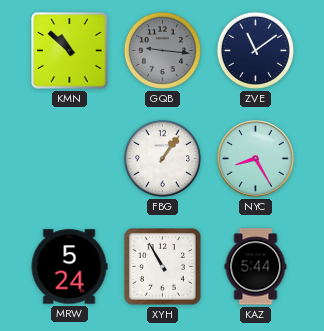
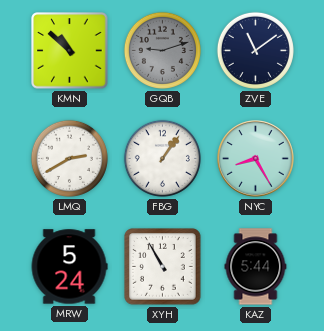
GQB: 9:16 -> 9:12
LMQ: none -> 2:40
